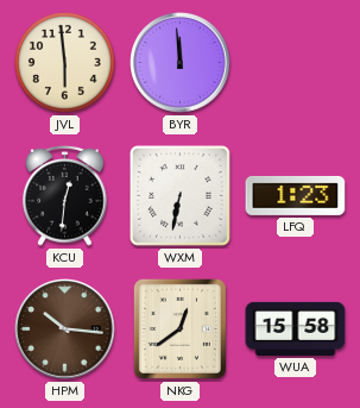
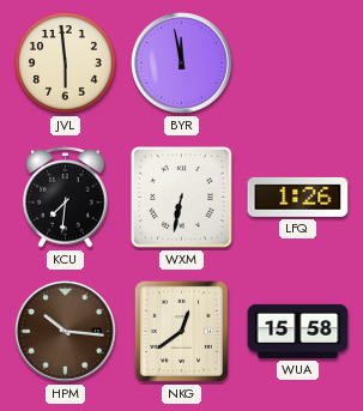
BYR: 11:59 -> 11:58
KCU: 12:31 -> 7:31
LFQ: 1:23 -> 1:26
